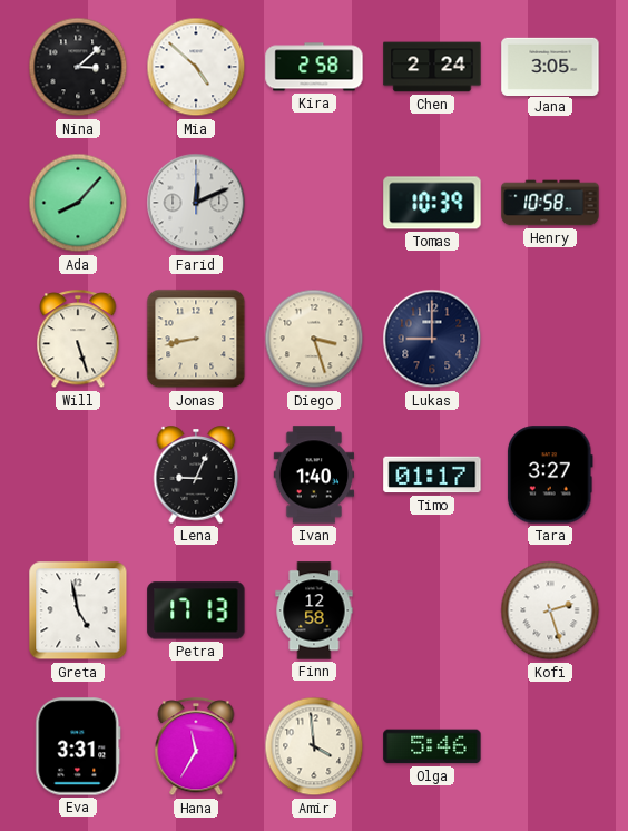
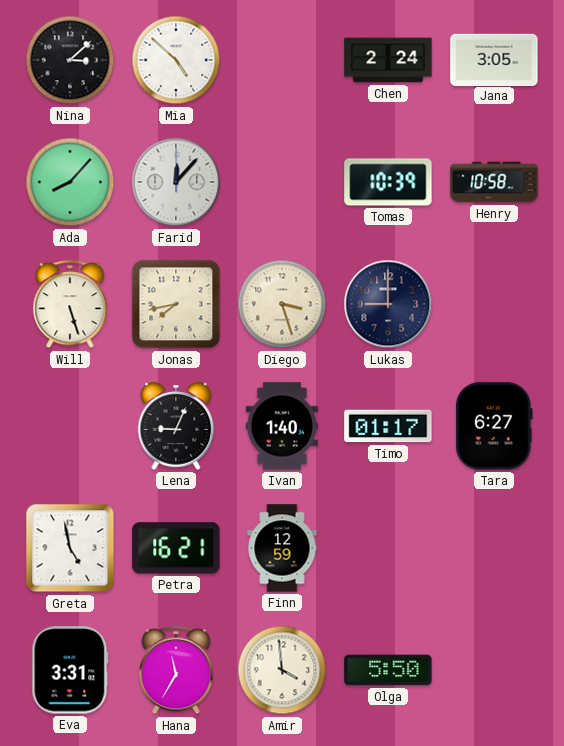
Kira: 2:58 -> none
Farid: 12:11 -> 12:07
Jonas: 8:43 -> 7:43
Tara: 3:27 -> 6:27
Petra: 17:13 -> 16:21
Finn: 12:58 -> 12:59
Kofi: 2:27 -> none
Olga: 5:46 -> 5:50
